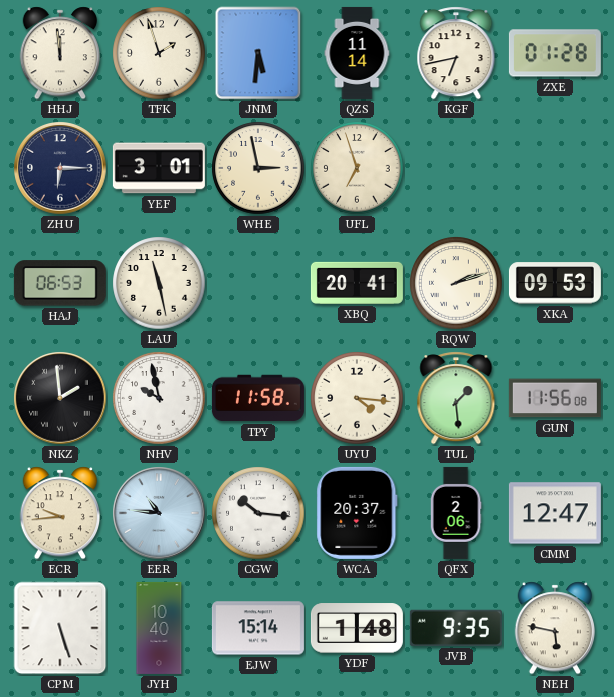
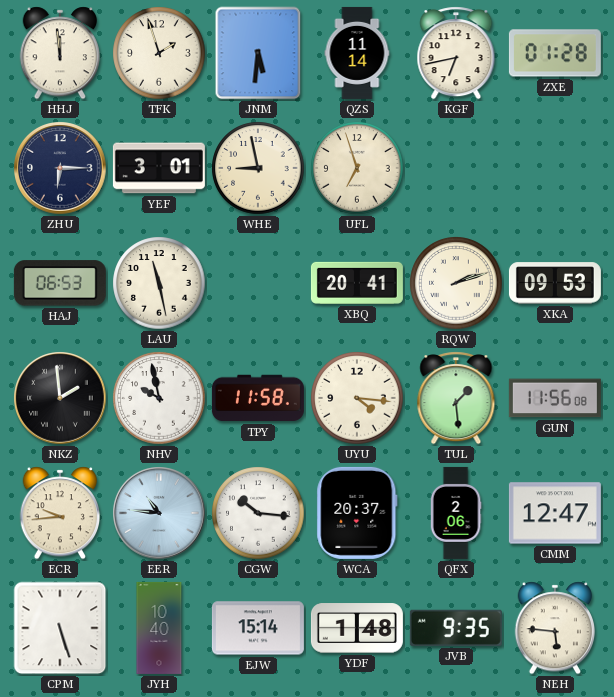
WHE: 2:58 -> 8:58
NEH: 5:47 -> 5:46
